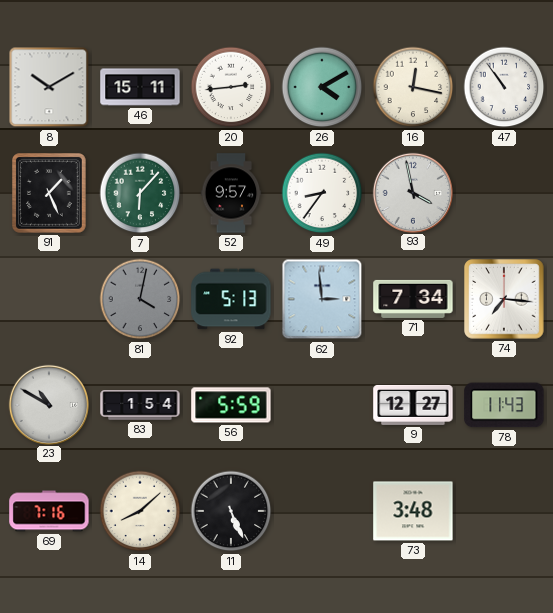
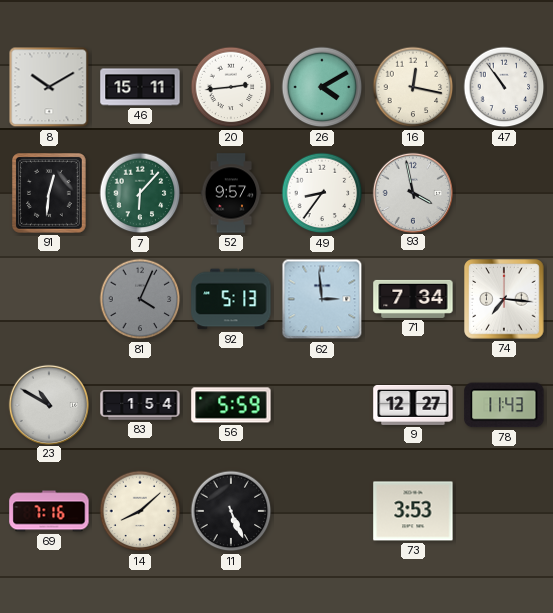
91: 1:26 -> 12:31
81: 4:02 -> 4:04
73: 3:48 -> 3:53
